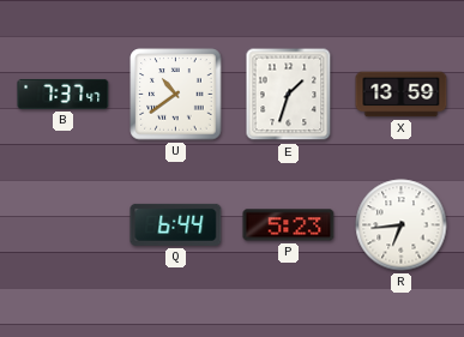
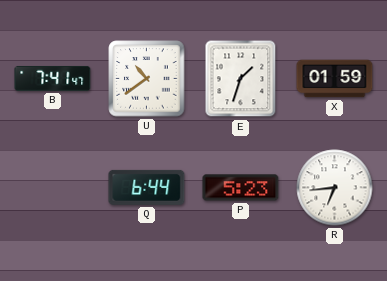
B: 7:37 -> 7:41
X: 13:59 -> 01:59
